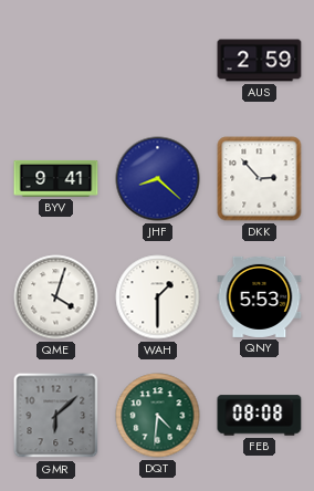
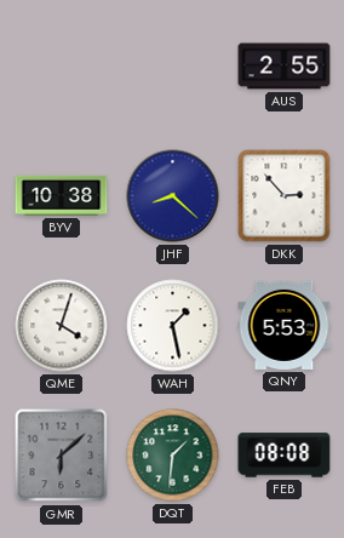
AUS: 2:59 -> 2:55
BYV: 9:41 -> 10:38
WAH: 1:30 -> 1:28
DQT: 4:31 -> 1:31
